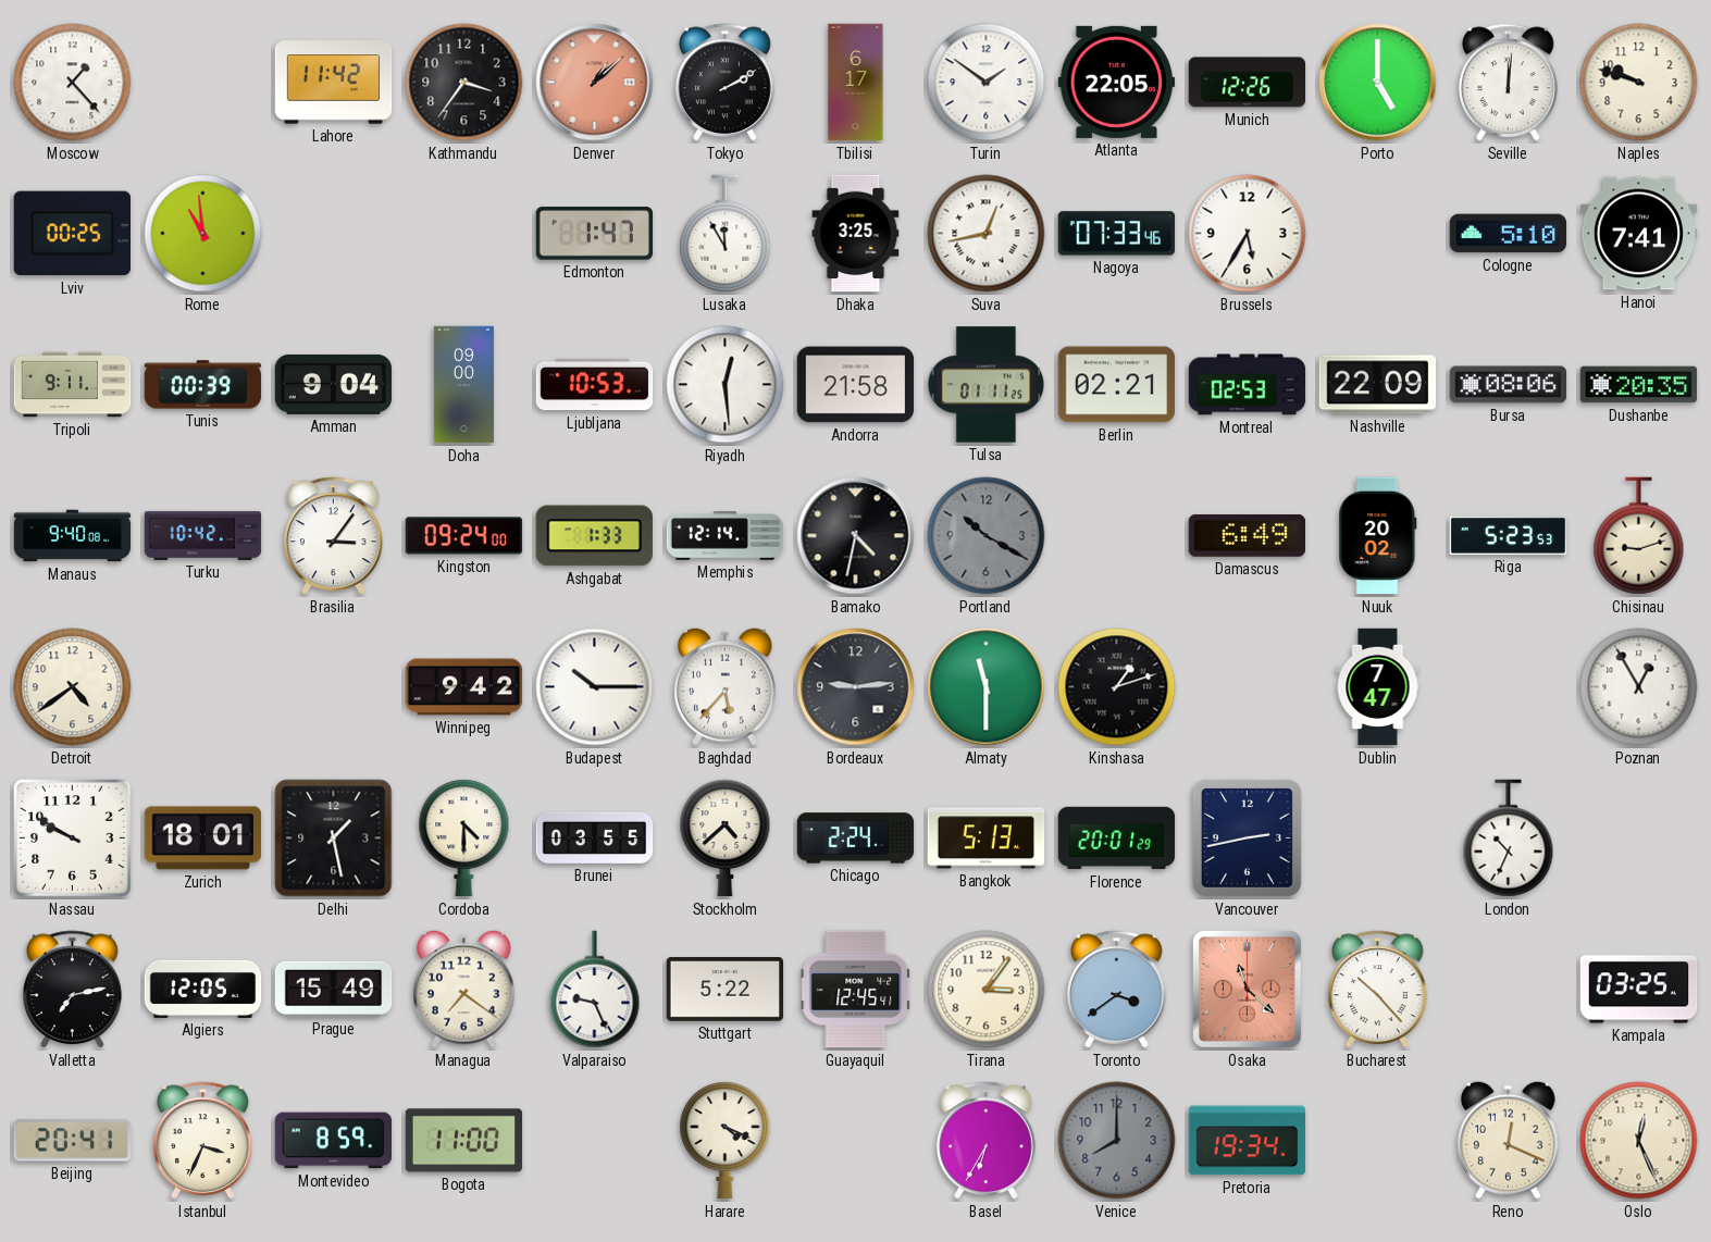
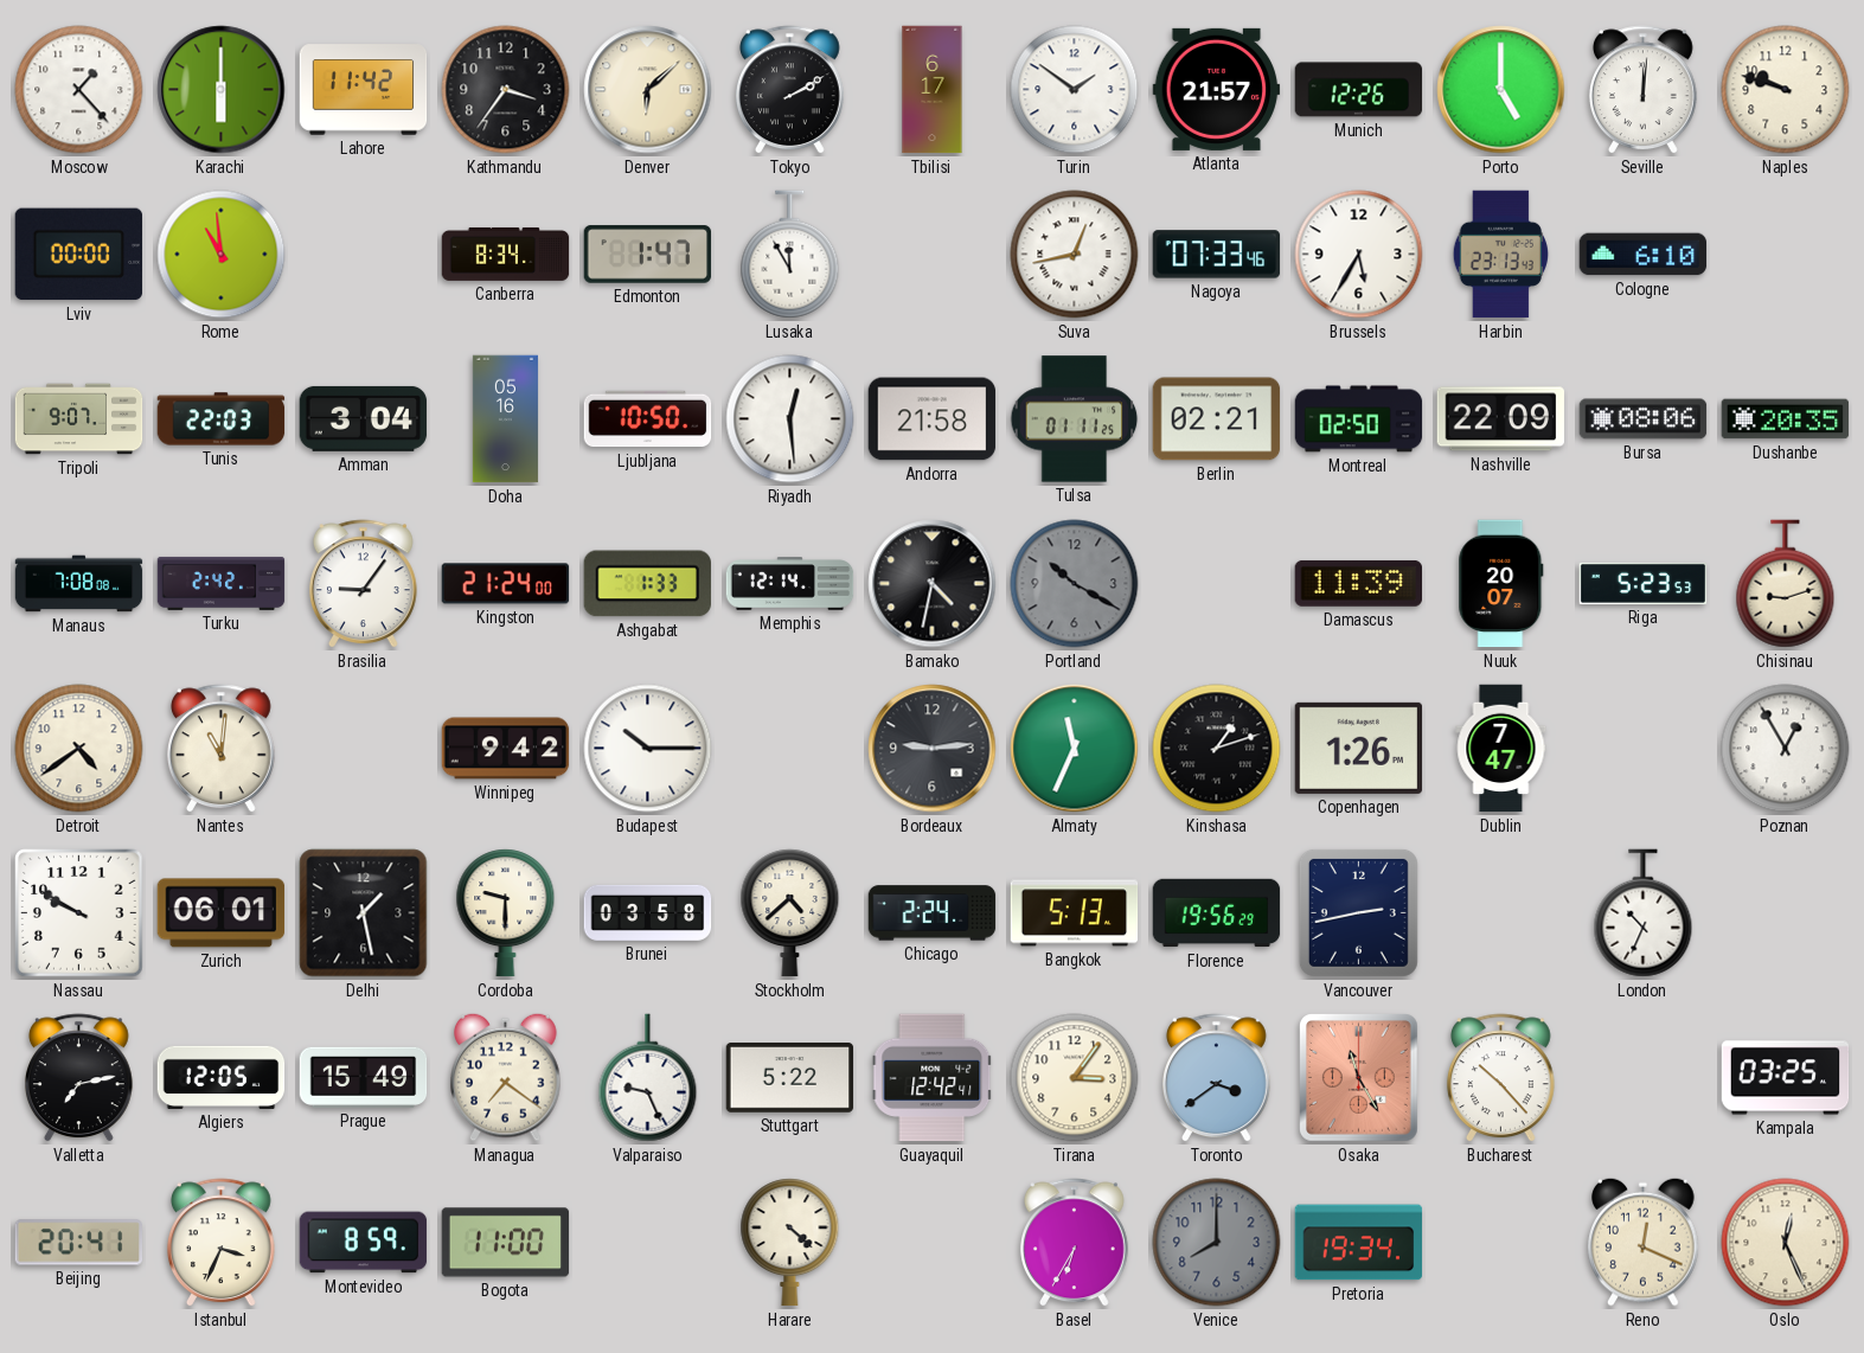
Karachi: none -> 6:00
Denver: 1:08 -> 6:08
Denver dial: salmon -> cream
Atlanta: 22:05 -> 21:57
Lviv: 00:25 -> 00:00
Canberra: none -> 8:34
Dhaka: 3:25 -> none
Harbin: none -> 23:13
Cologne: 5:10 -> 6:10
Hanoi: 7:41 -> none
Tripoli: 9:11 -> 9:07
Tunis: 00:39 -> 22:03
Amman: 9:04 -> 3:04
Doha: 09:00 -> 05:16
Ljubljana: 10:53 -> 10:50
Montreal: 02:53 -> 02:50
Manaus: 9:40 -> 7:08
Turku: 10:42 -> 2:42
Brasilia: 3:06 -> 9:06
Kingston: 09:24 -> 21:24
Damascus: 6:49 -> 11:39
Nuuk: 20:02 -> 20:07
Nantes: none -> 11:01
Baghdad: 5:37 -> none
Almaty: 11:30 -> 11:34
Copenhagen: none -> 1:26
Zurich: 18:01 -> 06:01
Cordoba: 4:30 -> 9:30
Brunei: 03:55 -> 03:58
Florence: 20:01 -> 19:56
Guayaquil: 12:45 -> 12:42
Osaka: 11:22 -> 11:25
Harare: 4:19 -> 4:22
